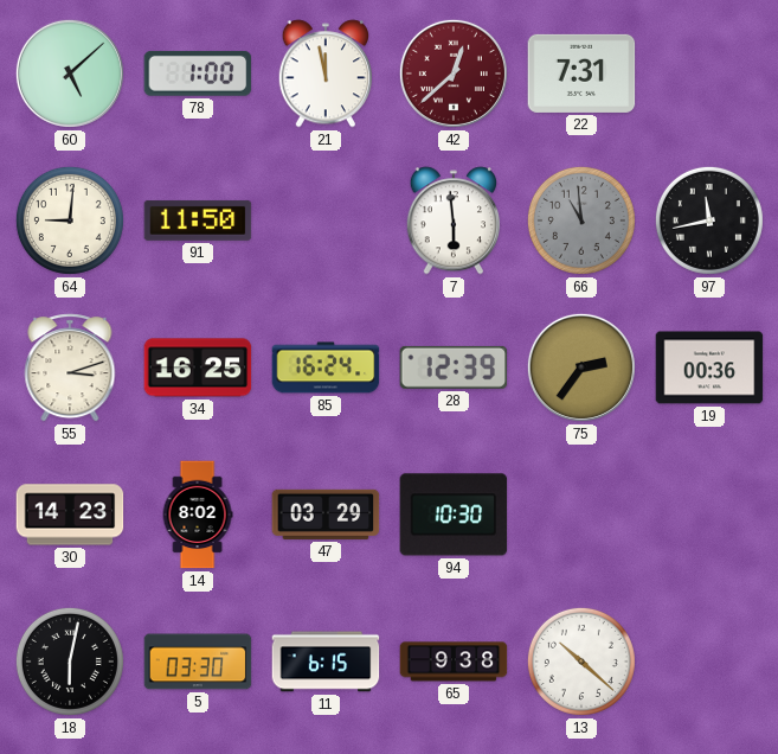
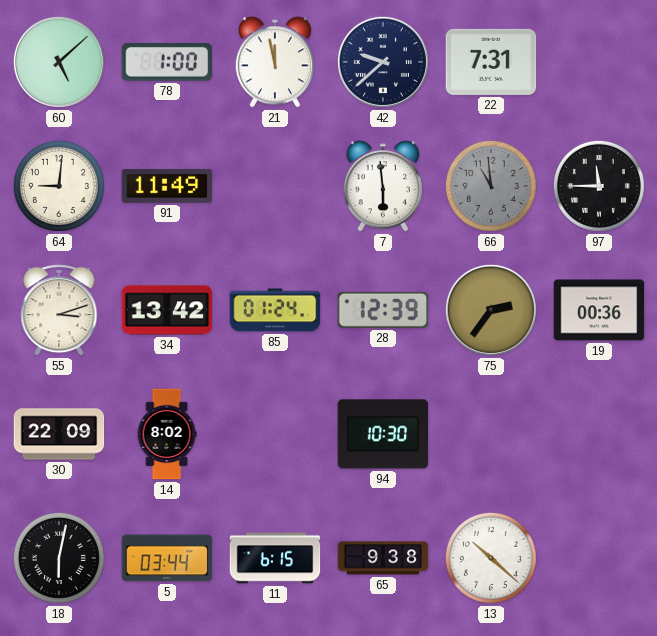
42: 12:38 -> 9:38
42 dial: burgundy -> navy
91: 11:50 -> 11:49
97: 11:43 -> 11:45
34: 16:25 -> 13:42
85: 16:24 -> 01:24
30: 14:23 -> 22:09
47: 03:29 -> none
5: 03:30 -> 03:44
